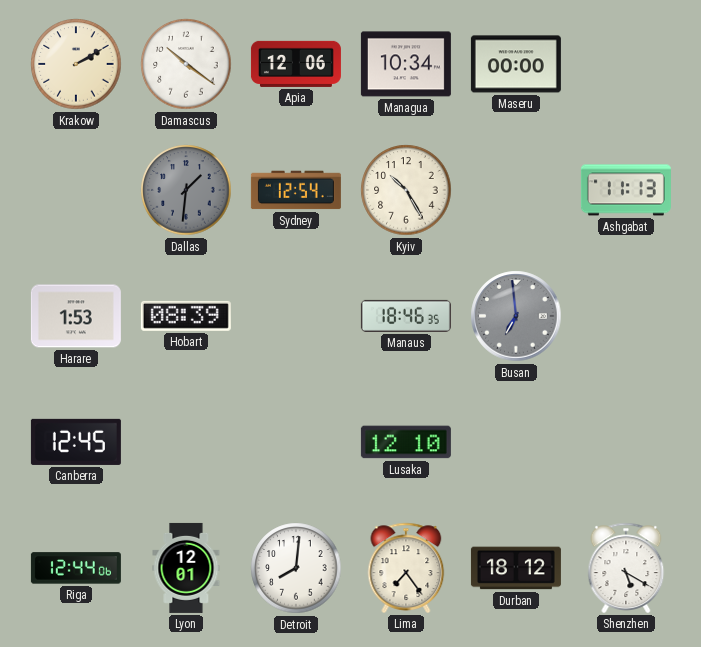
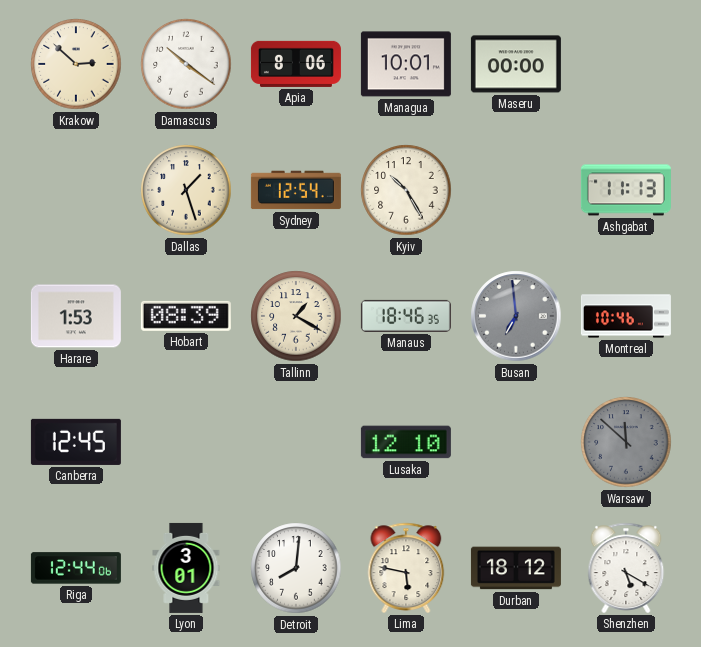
Krakow: 2:10 -> 2:52
Apia: 12:06 -> 8:06
Managua: 10:34 -> 10:01
Dallas: 1:31 -> 1:27
Dallas dial: grey -> cream
Tallinn: none -> 1:20
Montreal: none -> 10:46
Warsaw: none -> 11:52
Lyon: 12:01 -> 3:01
Lima: 7:24 -> 5:47
